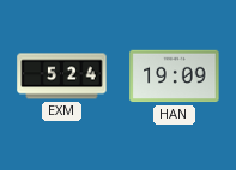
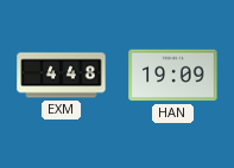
EXM: 5:24 -> 4:48
